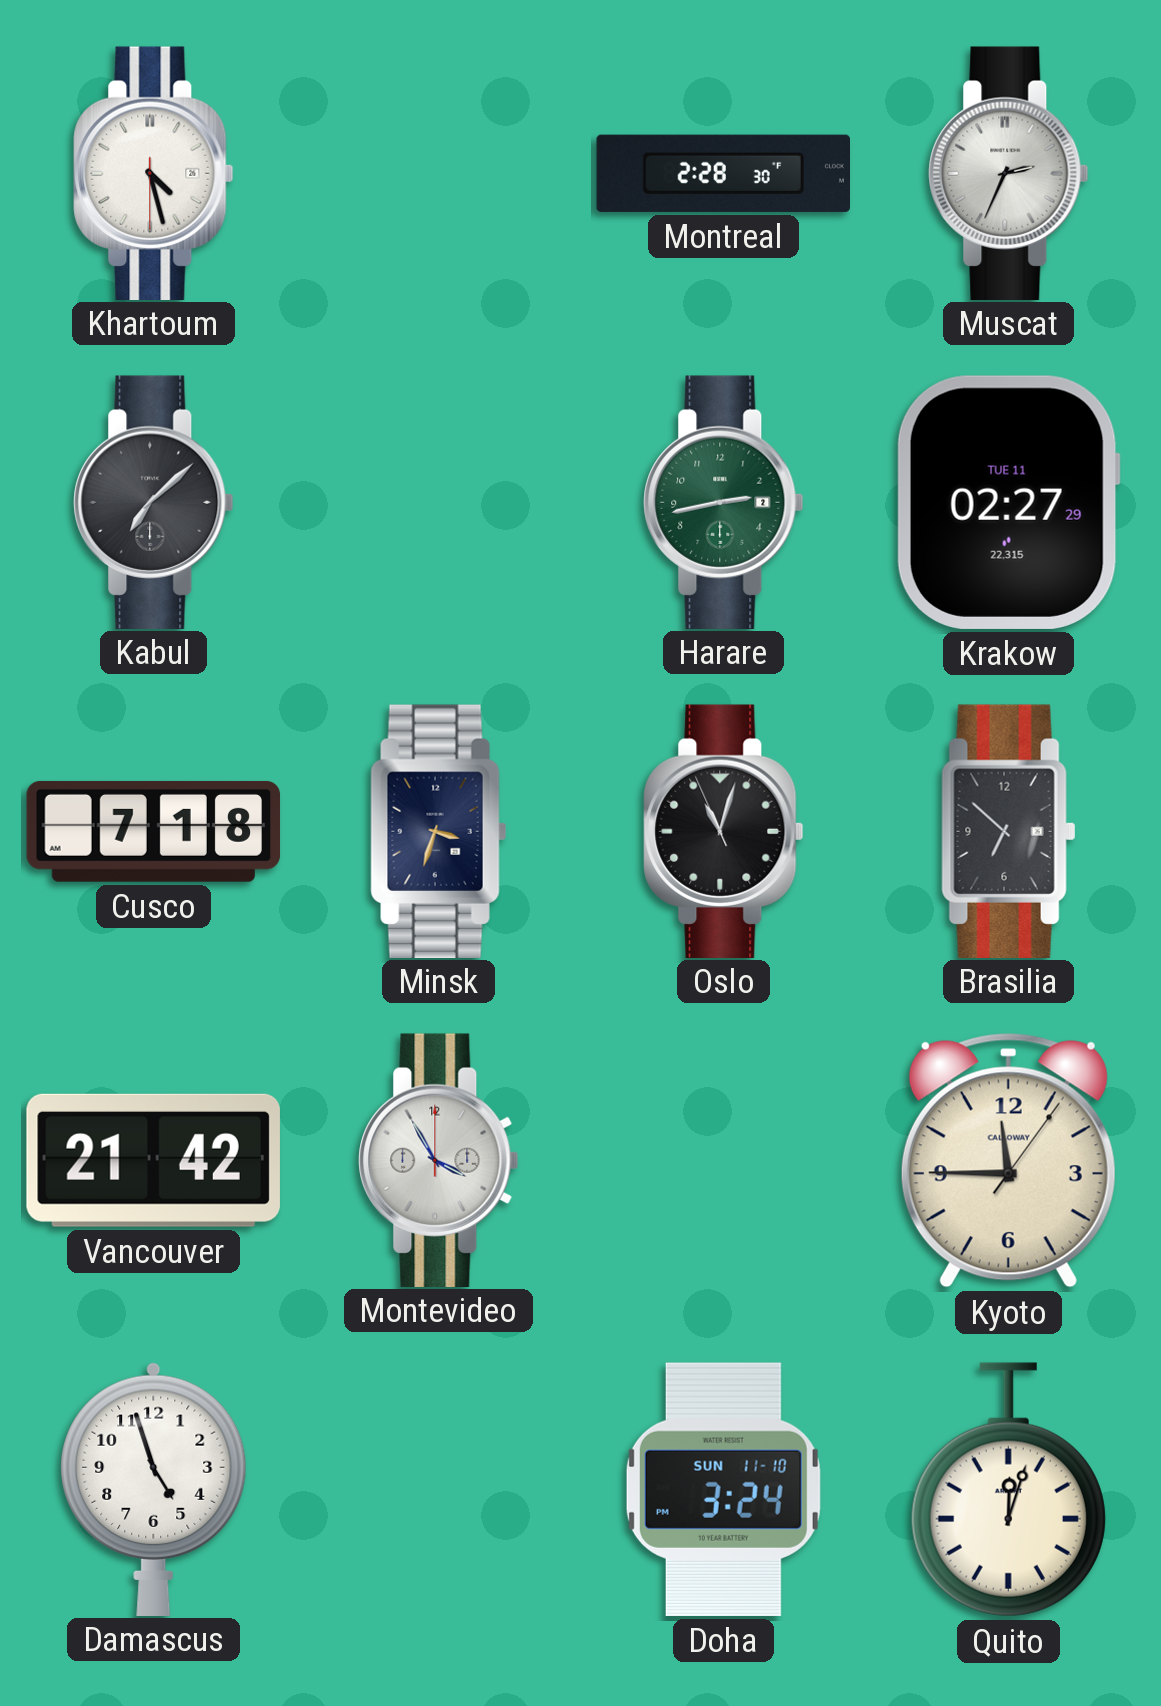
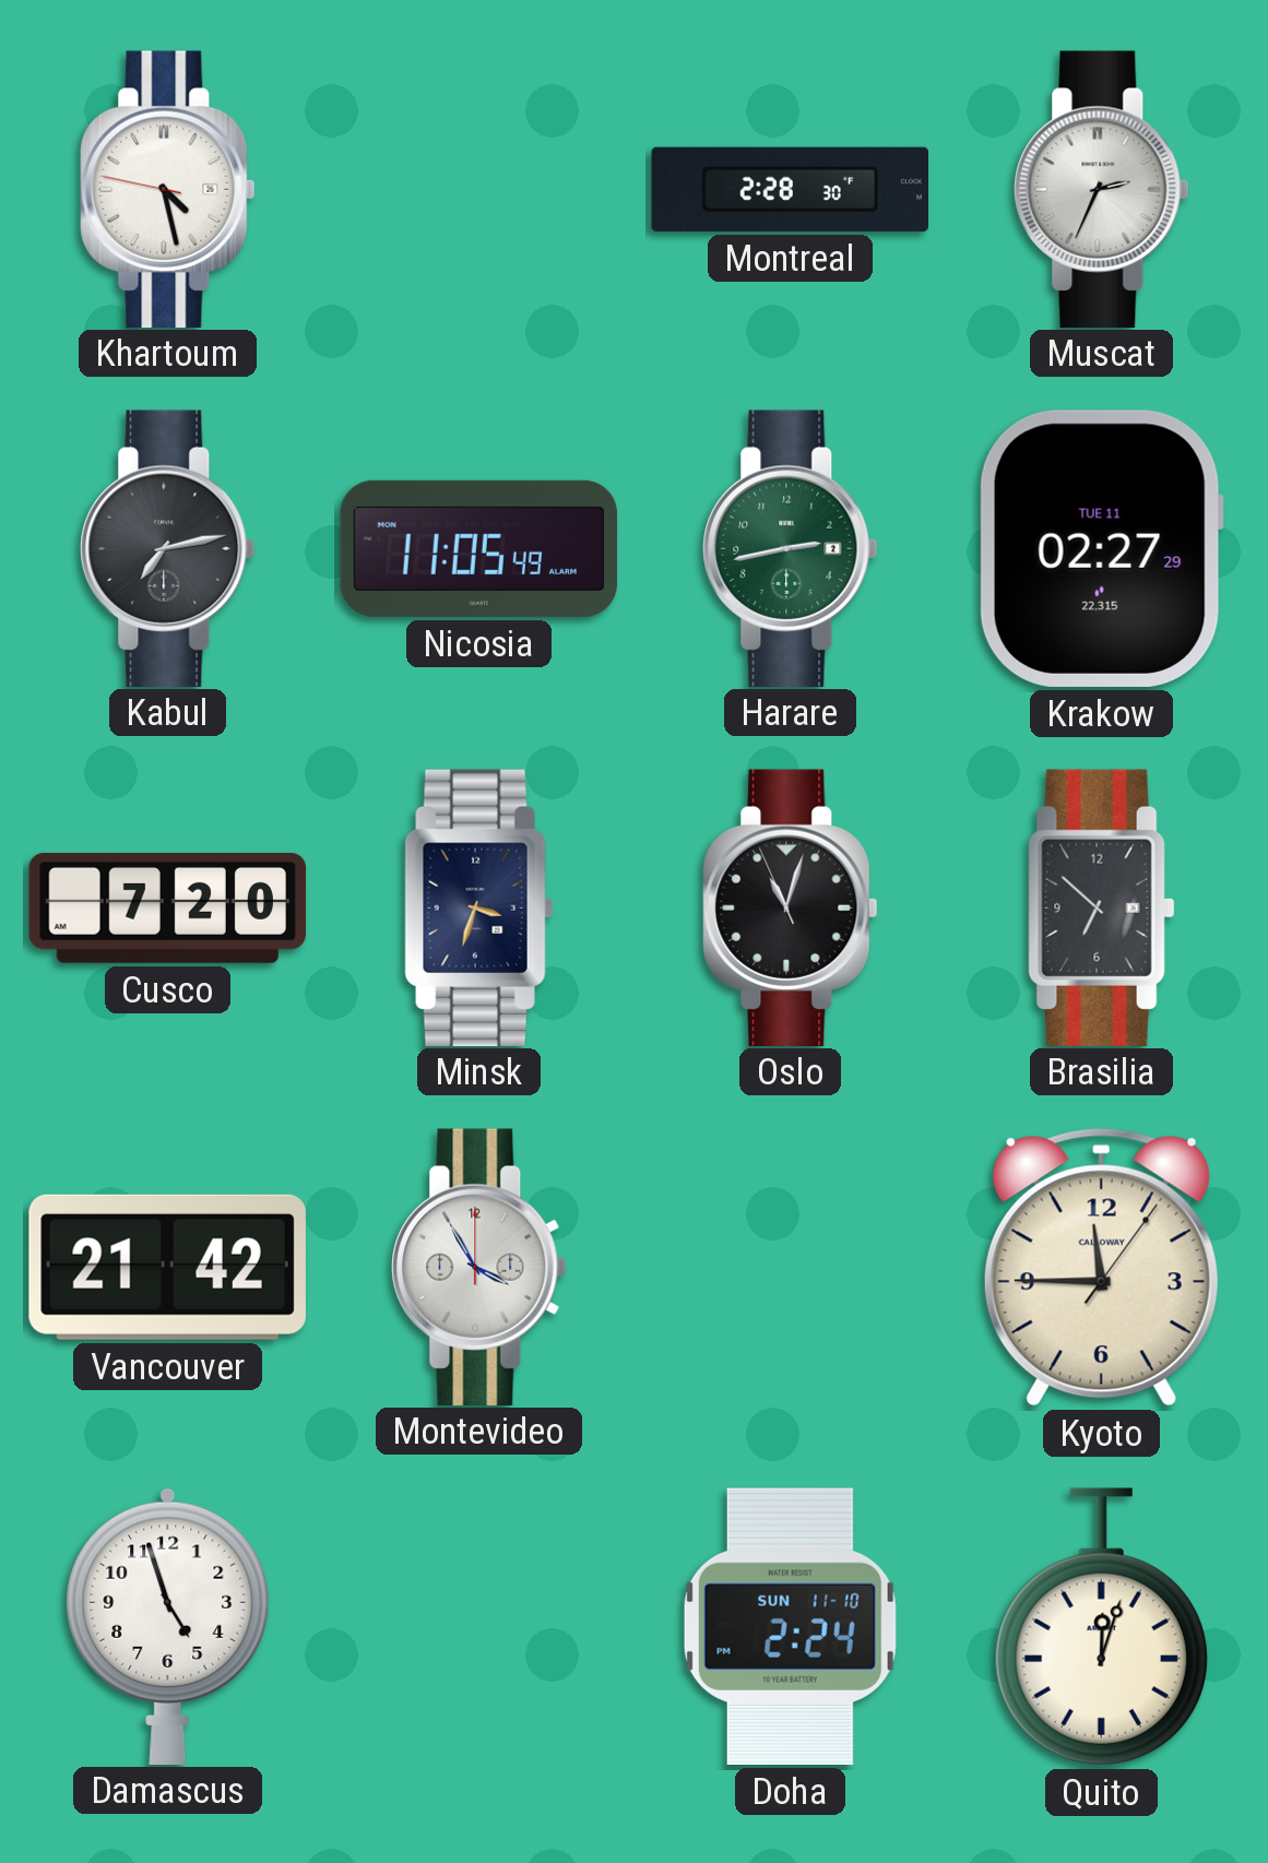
Khartoum: 4:27:30 -> 4:27:47
Kabul: 7:08 -> 7:13
Nicosia: none -> 11:05
Cusco: 7:18 -> 7:20
Doha: 3:24 -> 2:24
